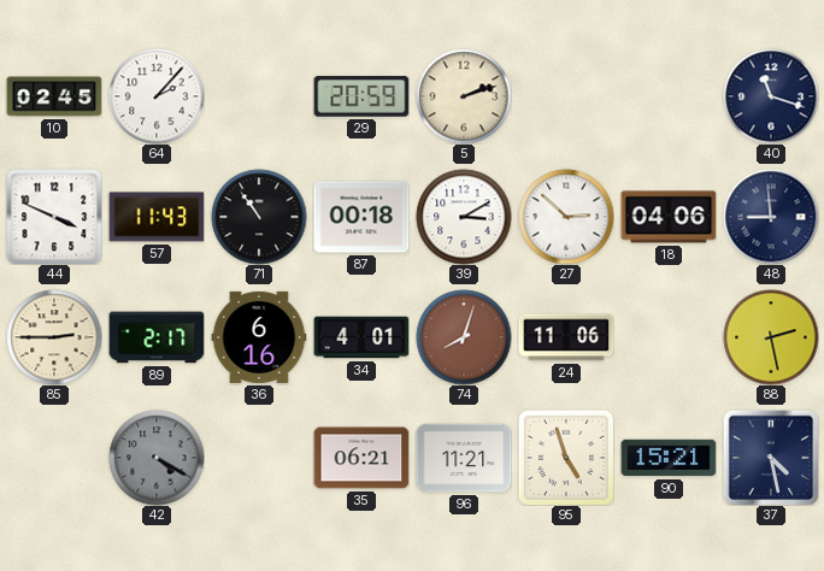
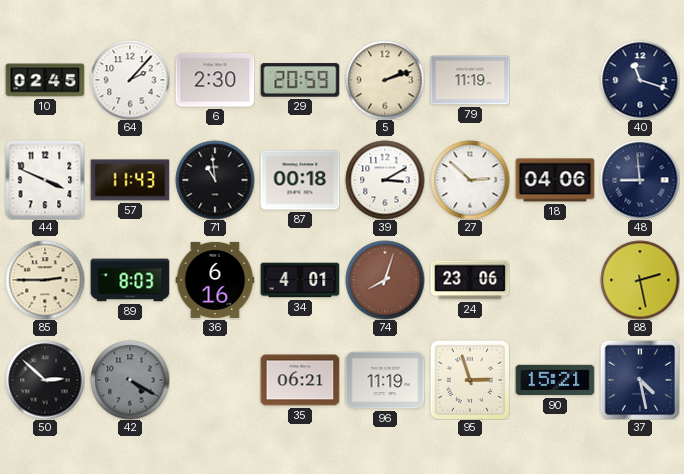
6: none -> 2:30
79: none -> 11:19
71: 10:54 -> 10:59
89: 2:17 -> 8:03
24: 11:06 -> 23:06
50: none -> 2:52
96: 11:21 -> 11:19
95: 4:57 -> 2:57
